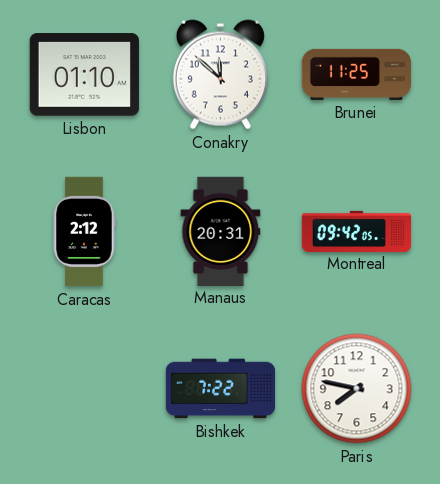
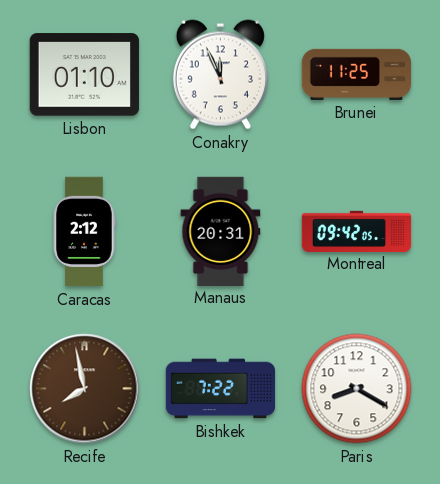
Conakry: 11:52 -> 11:56
Recife: none -> 7:58
Paris: 7:47 -> 8:20
